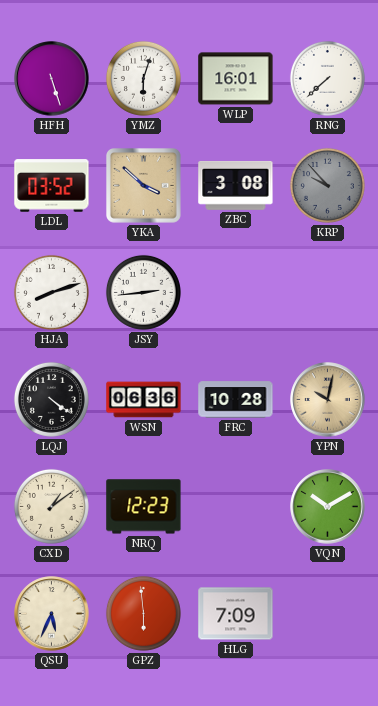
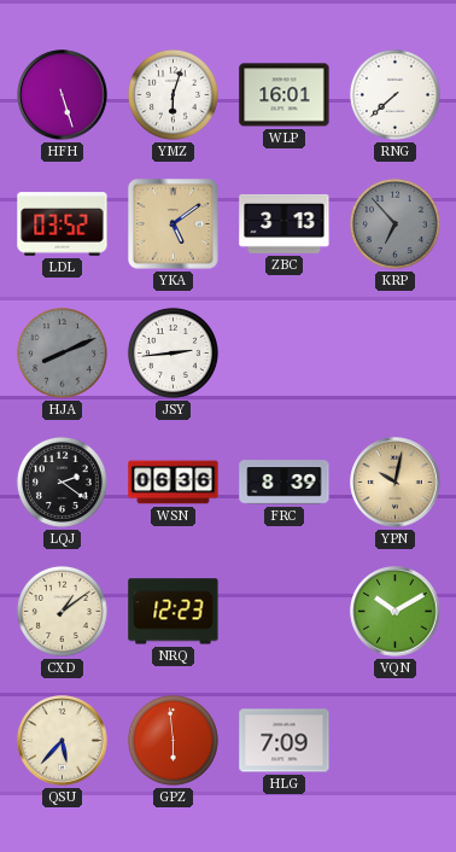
YKA: 3:52 -> 5:09
ZBC: 3:08 -> 3:13
KRP: 9:53 -> 6:53
HJA: 8:12 -> 8:11
HJA dial: white -> grey
LQJ: 4:21 -> 2:21
FRC: 10:28 -> 8:39
QSU: 5:34 -> 5:37
